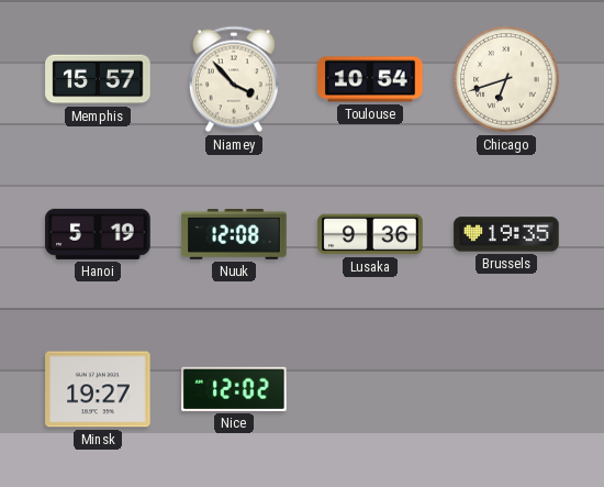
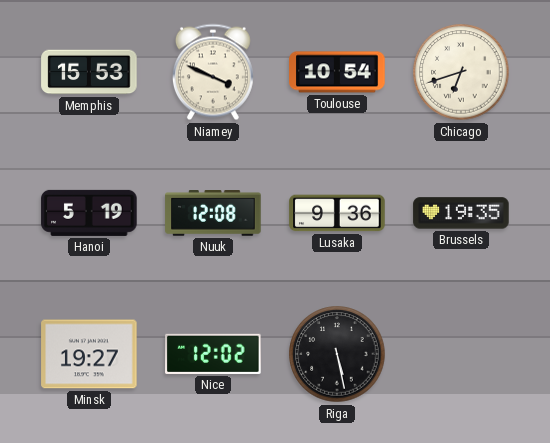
Memphis: 15:57 -> 15:53
Niamey: 3:53 -> 3:49
Riga: none -> 5:28
